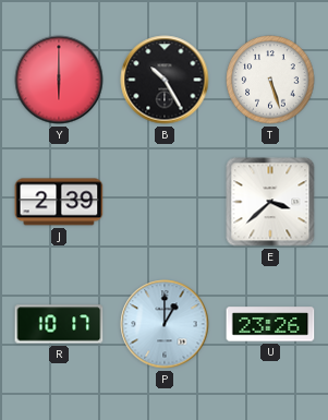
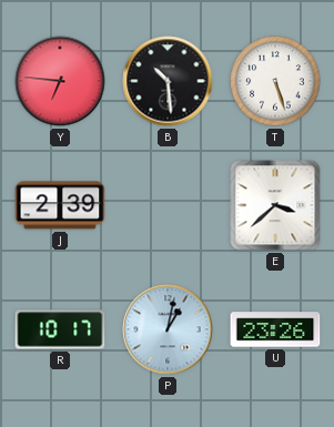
Y: 6:00 -> 6:46
B: 10:25 -> 10:29
P: 1:00 -> 1:02
